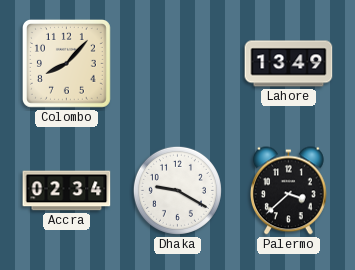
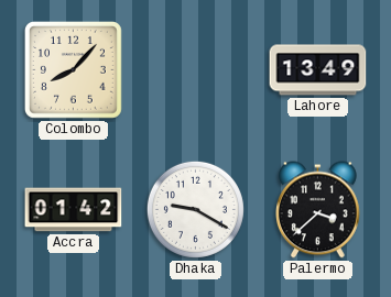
Accra: 02:34 -> 01:42
